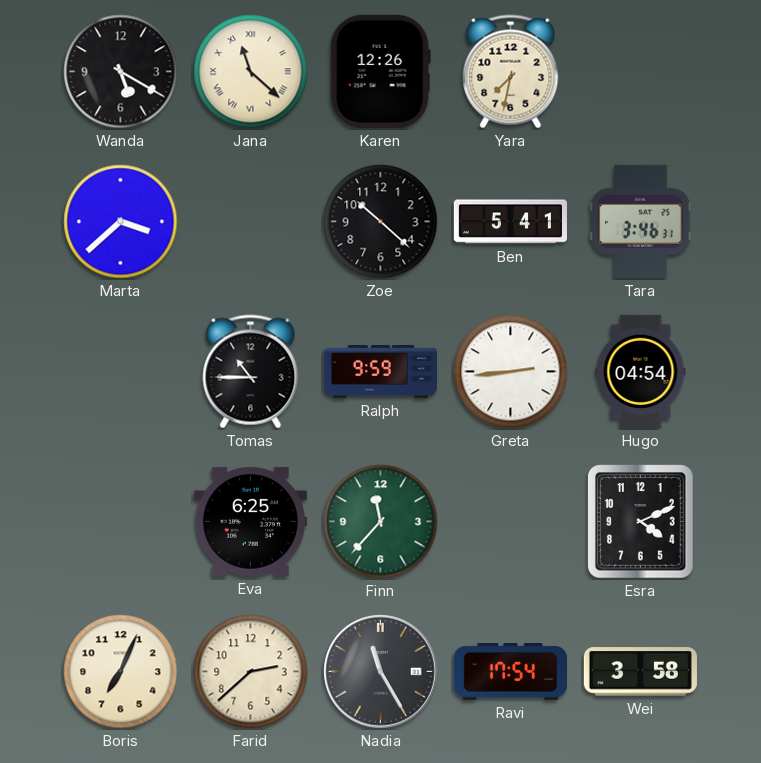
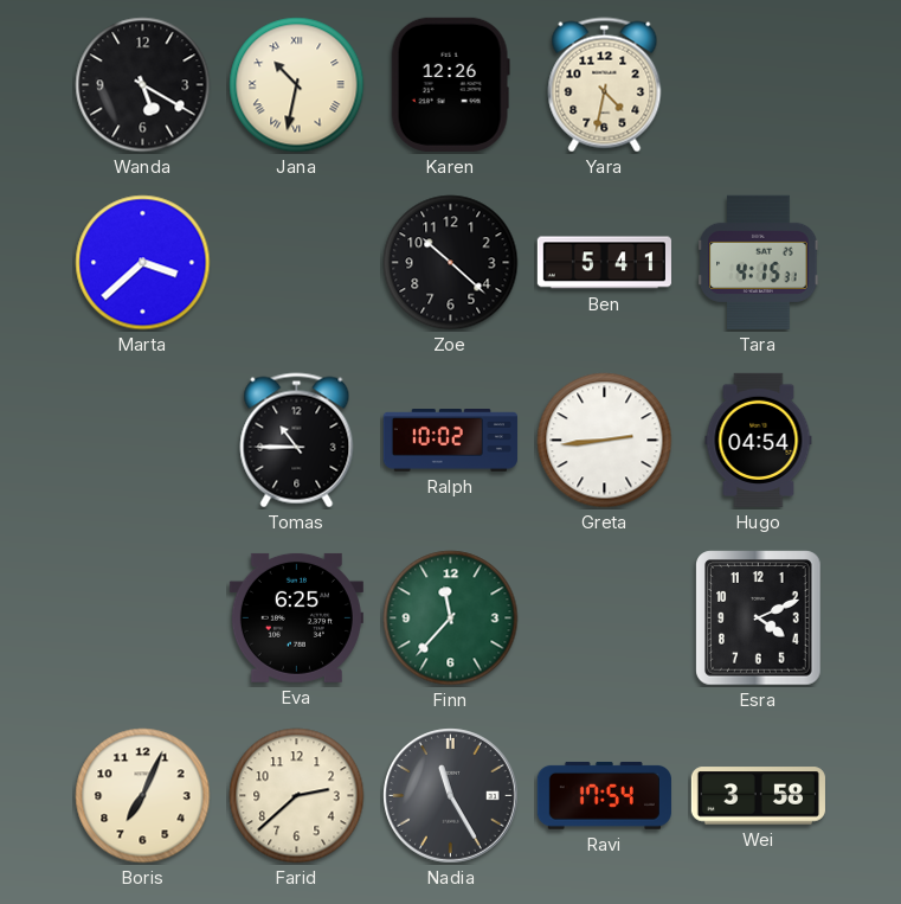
Jana: 11:22 -> 10:32
Yara: 7:32 -> 4:32
Tara: 3:46 -> 4:15
Ralph: 9:59 -> 10:02
